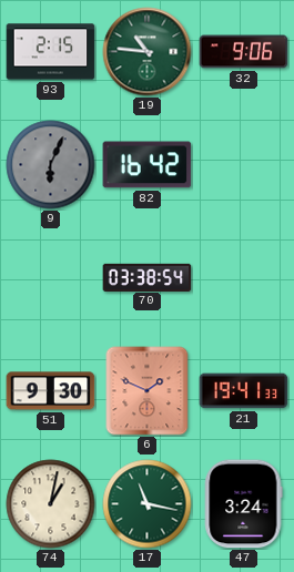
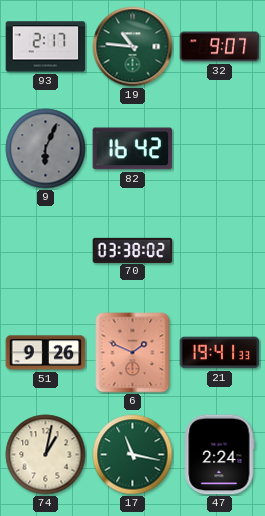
93: 2:15 -> 2:17
32: 9:06 -> 9:07
70: 03:38:54 -> 03:38:02
51: 9:30 -> 9:26
47: 3:24 -> 2:24
